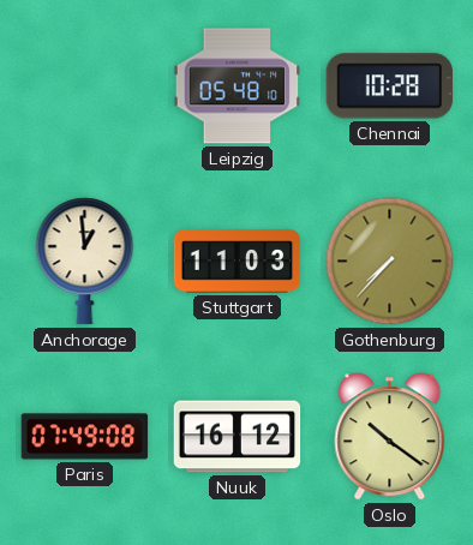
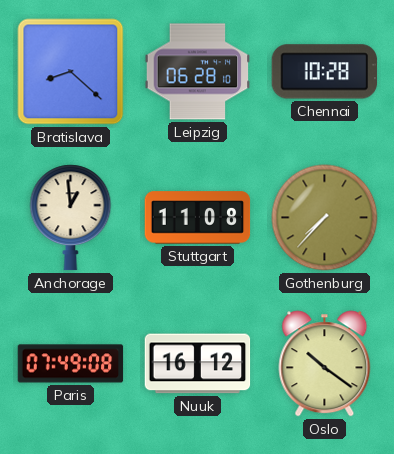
Bratislava: none -> 8:22
Leipzig: 05:48 -> 06:28
Stuttgart: 11:03 -> 11:08
